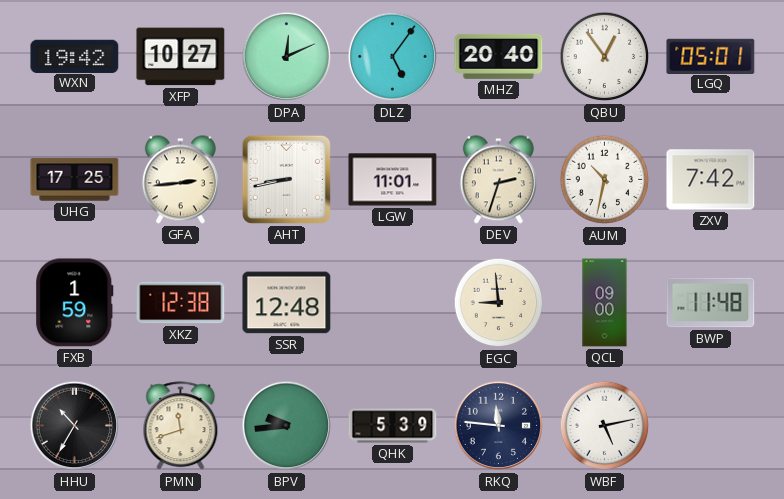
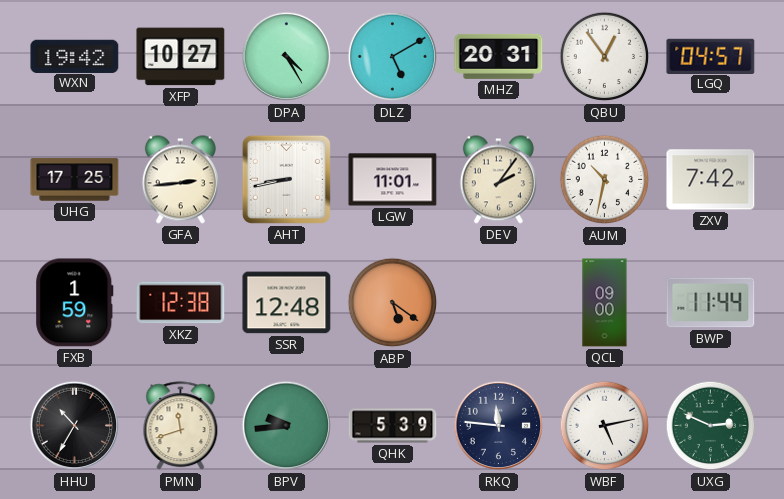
DPA: 12:11 -> 4:25
DLZ: 5:06 -> 5:10
MHZ: 20:40 -> 20:31
LGQ: 05:01 -> 04:57
DEV: 2:33 -> 2:06
ABP: none -> 5:21
EGC: 8:59 -> none
BWP: 11:48 -> 11:44
UXG: none -> 2:49
